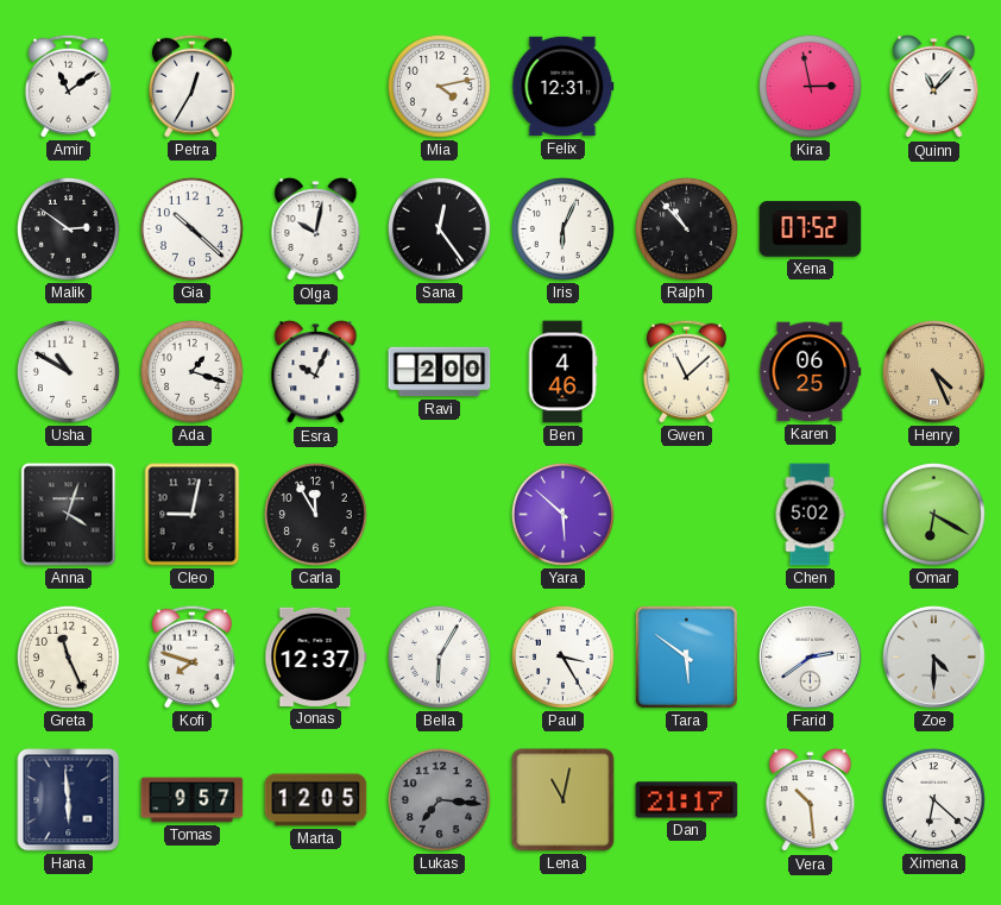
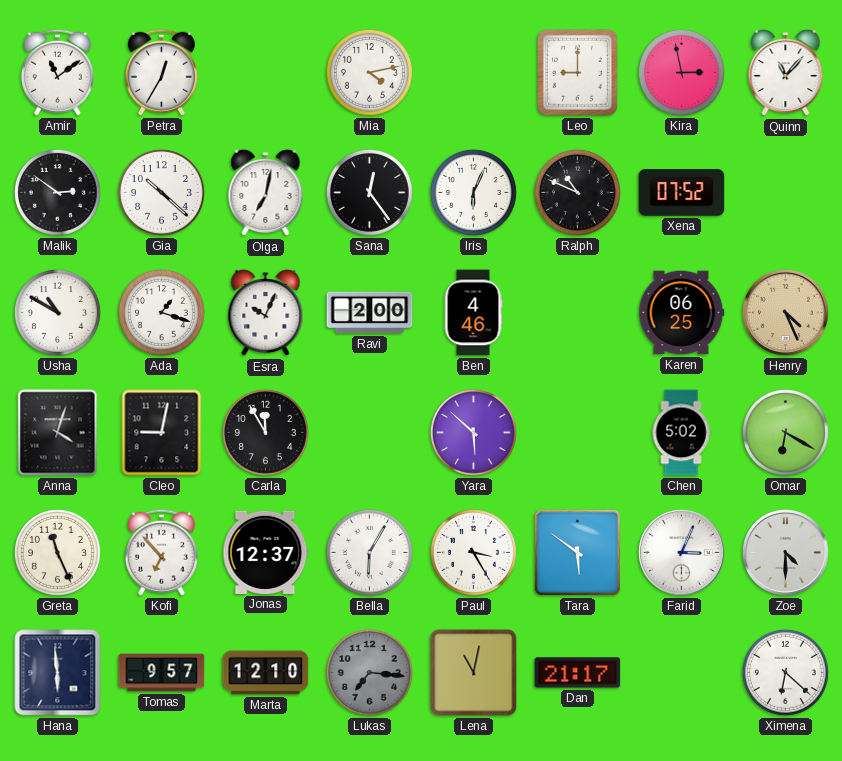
Felix: 12:31 -> none
Leo: none -> 9:00
Olga: 10:02 -> 7:02
Ralph: 10:53 -> 10:49
Gwen: 11:08 -> none
Kofi: 7:48 -> 6:53
Farid: 2:39 -> 3:04
Marta: 12:05 -> 12:10
Vera: 10:29 -> none
